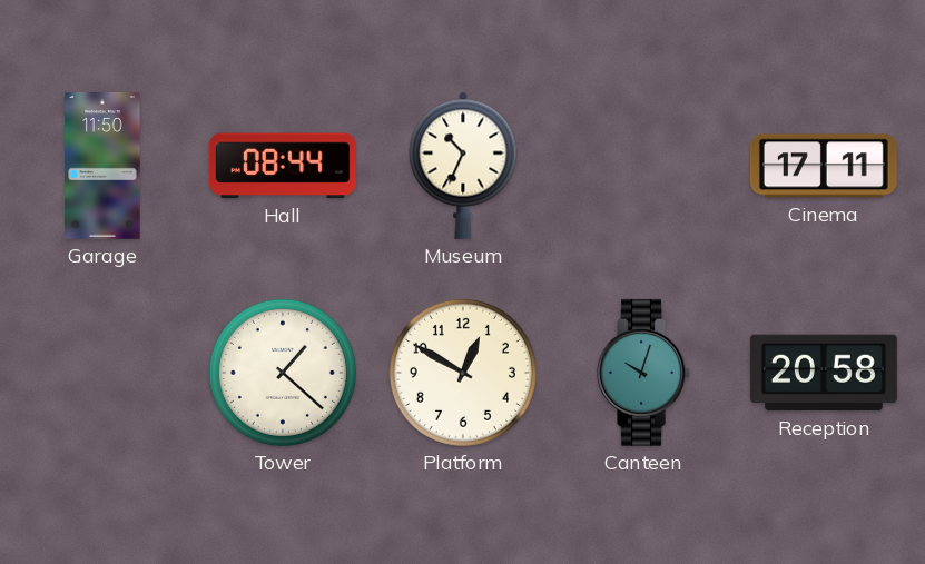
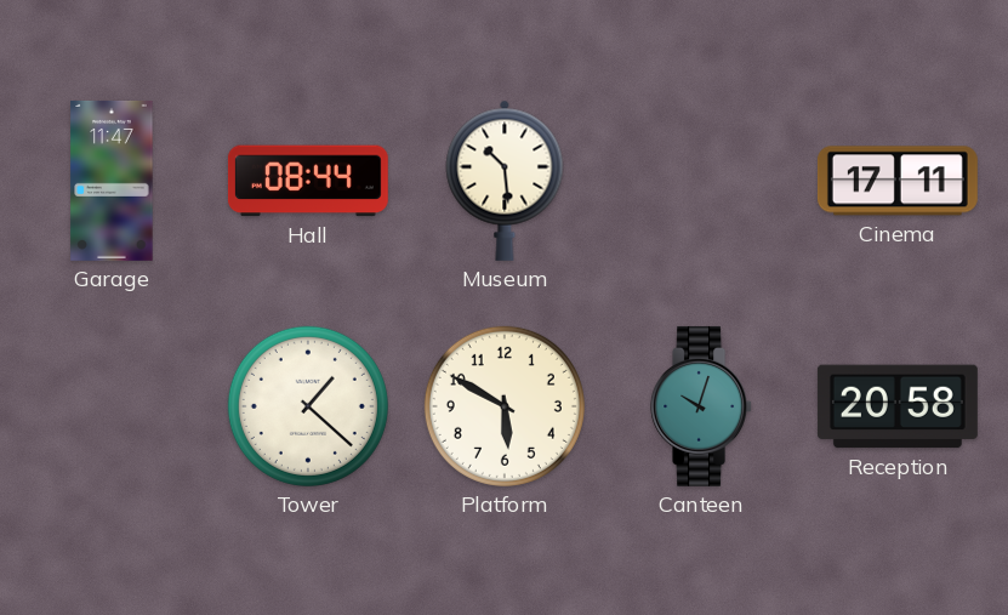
Garage: 11:50 -> 11:47
Museum: 10:34 -> 10:29
Platform: 12:50 -> 5:50
